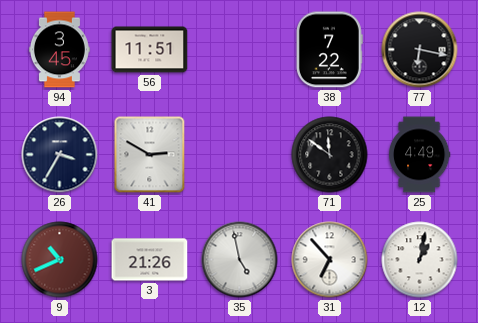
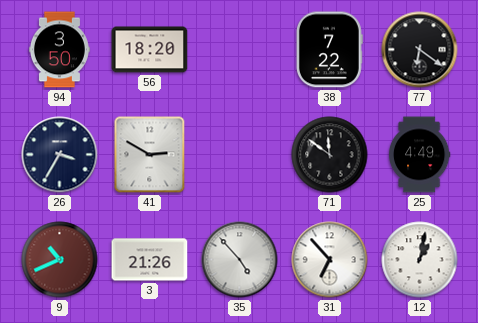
94: 3:45 -> 3:50
56: 11:51 -> 18:20
77: 6:17 -> 6:21
35: 4:58 -> 4:53
